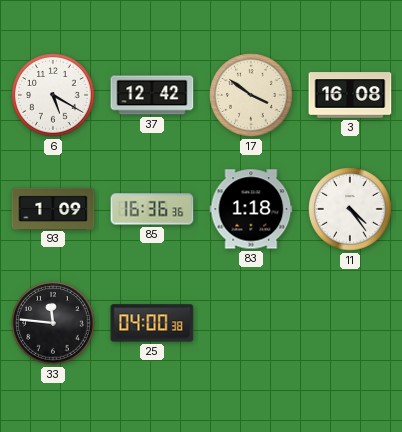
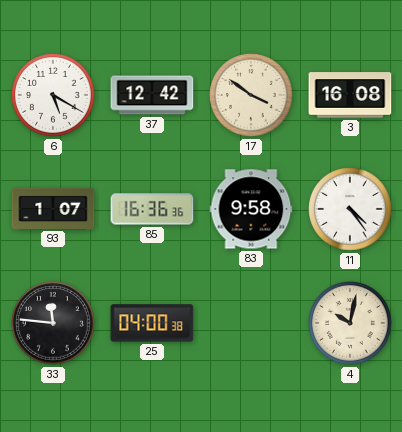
93: 1:09 -> 1:07
83: 1:18 -> 9:58
4: none -> 10:02
